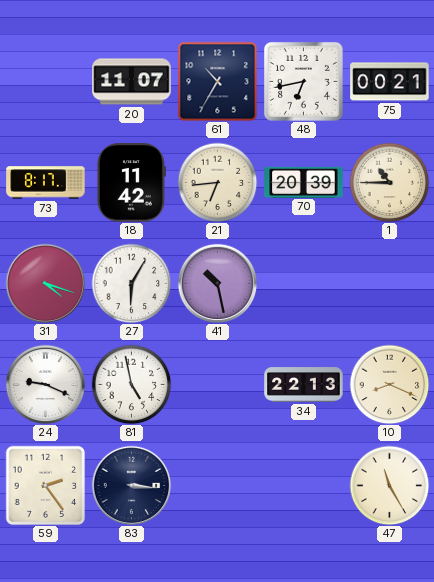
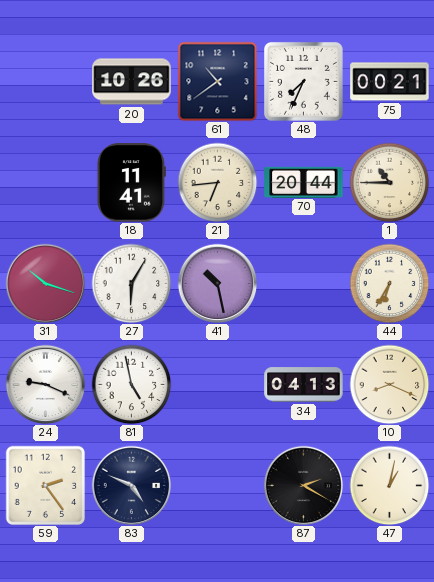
20: 11:07 -> 10:26
61: 10:35 -> 10:39
48: 6:43 -> 7:34
73: 8:17 -> none
18: 11:42 -> 11:41
70: 20:39 -> 20:44
31: 4:18 -> 10:18
44: none -> 6:35
34: 22:13 -> 04:13
83: 3:16 -> 4:49
87: none -> 2:20
47: 11:25 -> 1:02
